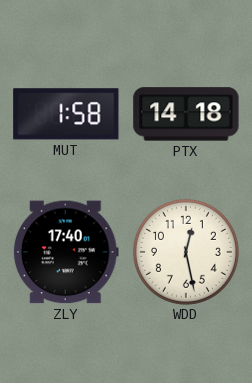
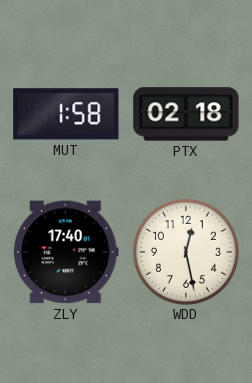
PTX: 14:18 -> 02:18
